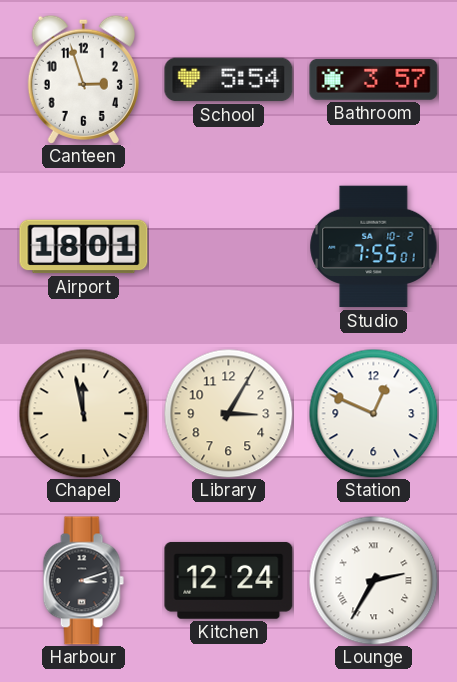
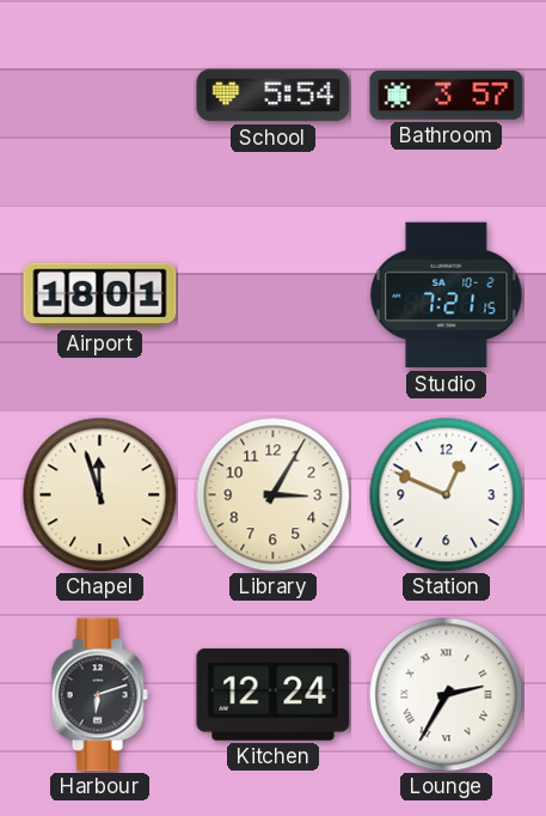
Canteen: 2:57 -> none
Studio: 7:55 -> 7:21
Chapel: 11:58 -> 11:57
Harbour: 3:12 -> 6:12
